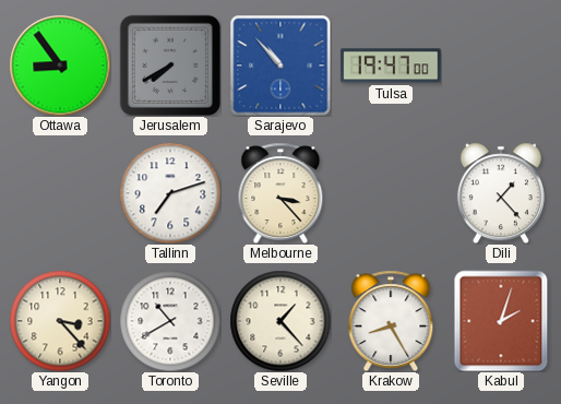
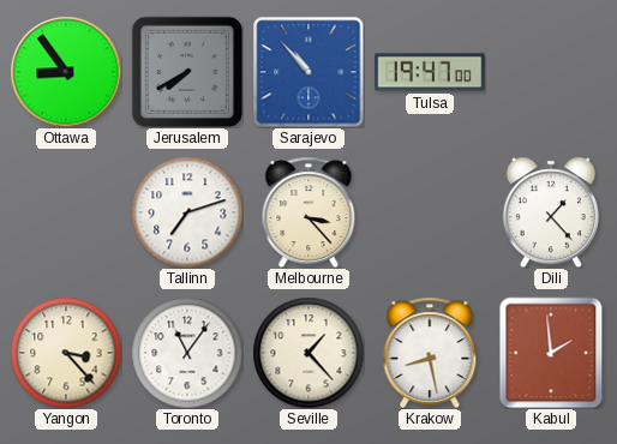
Toronto: 10:40 -> 11:06
Krakow: 8:25 -> 8:28
Kabul: 2:03 -> 1:59
